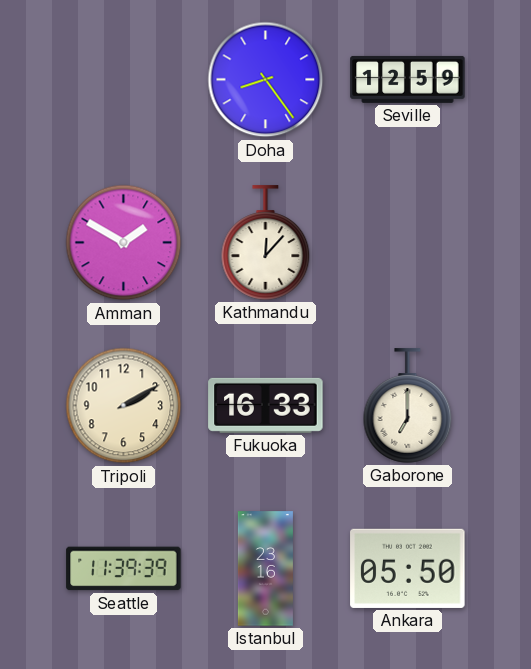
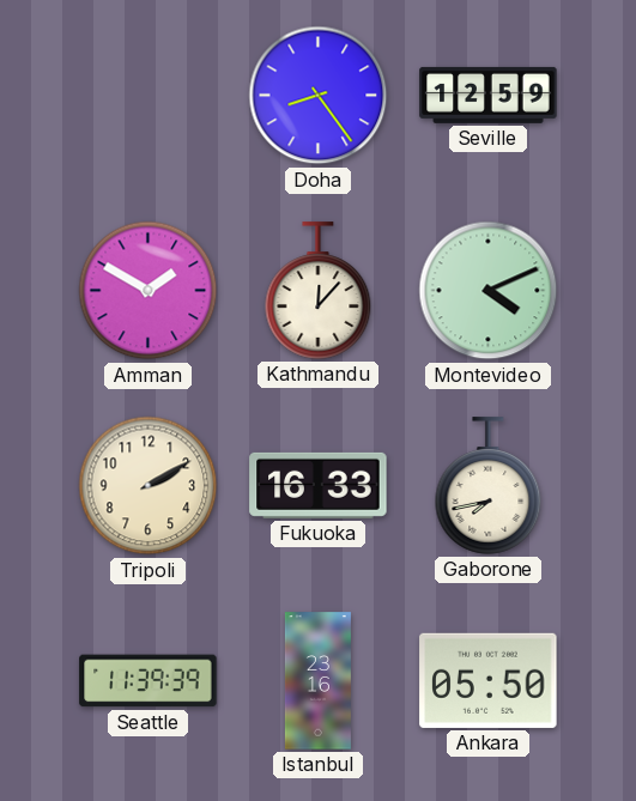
Montevideo: none -> 4:11
Gaborone: 7:00 -> 7:43
